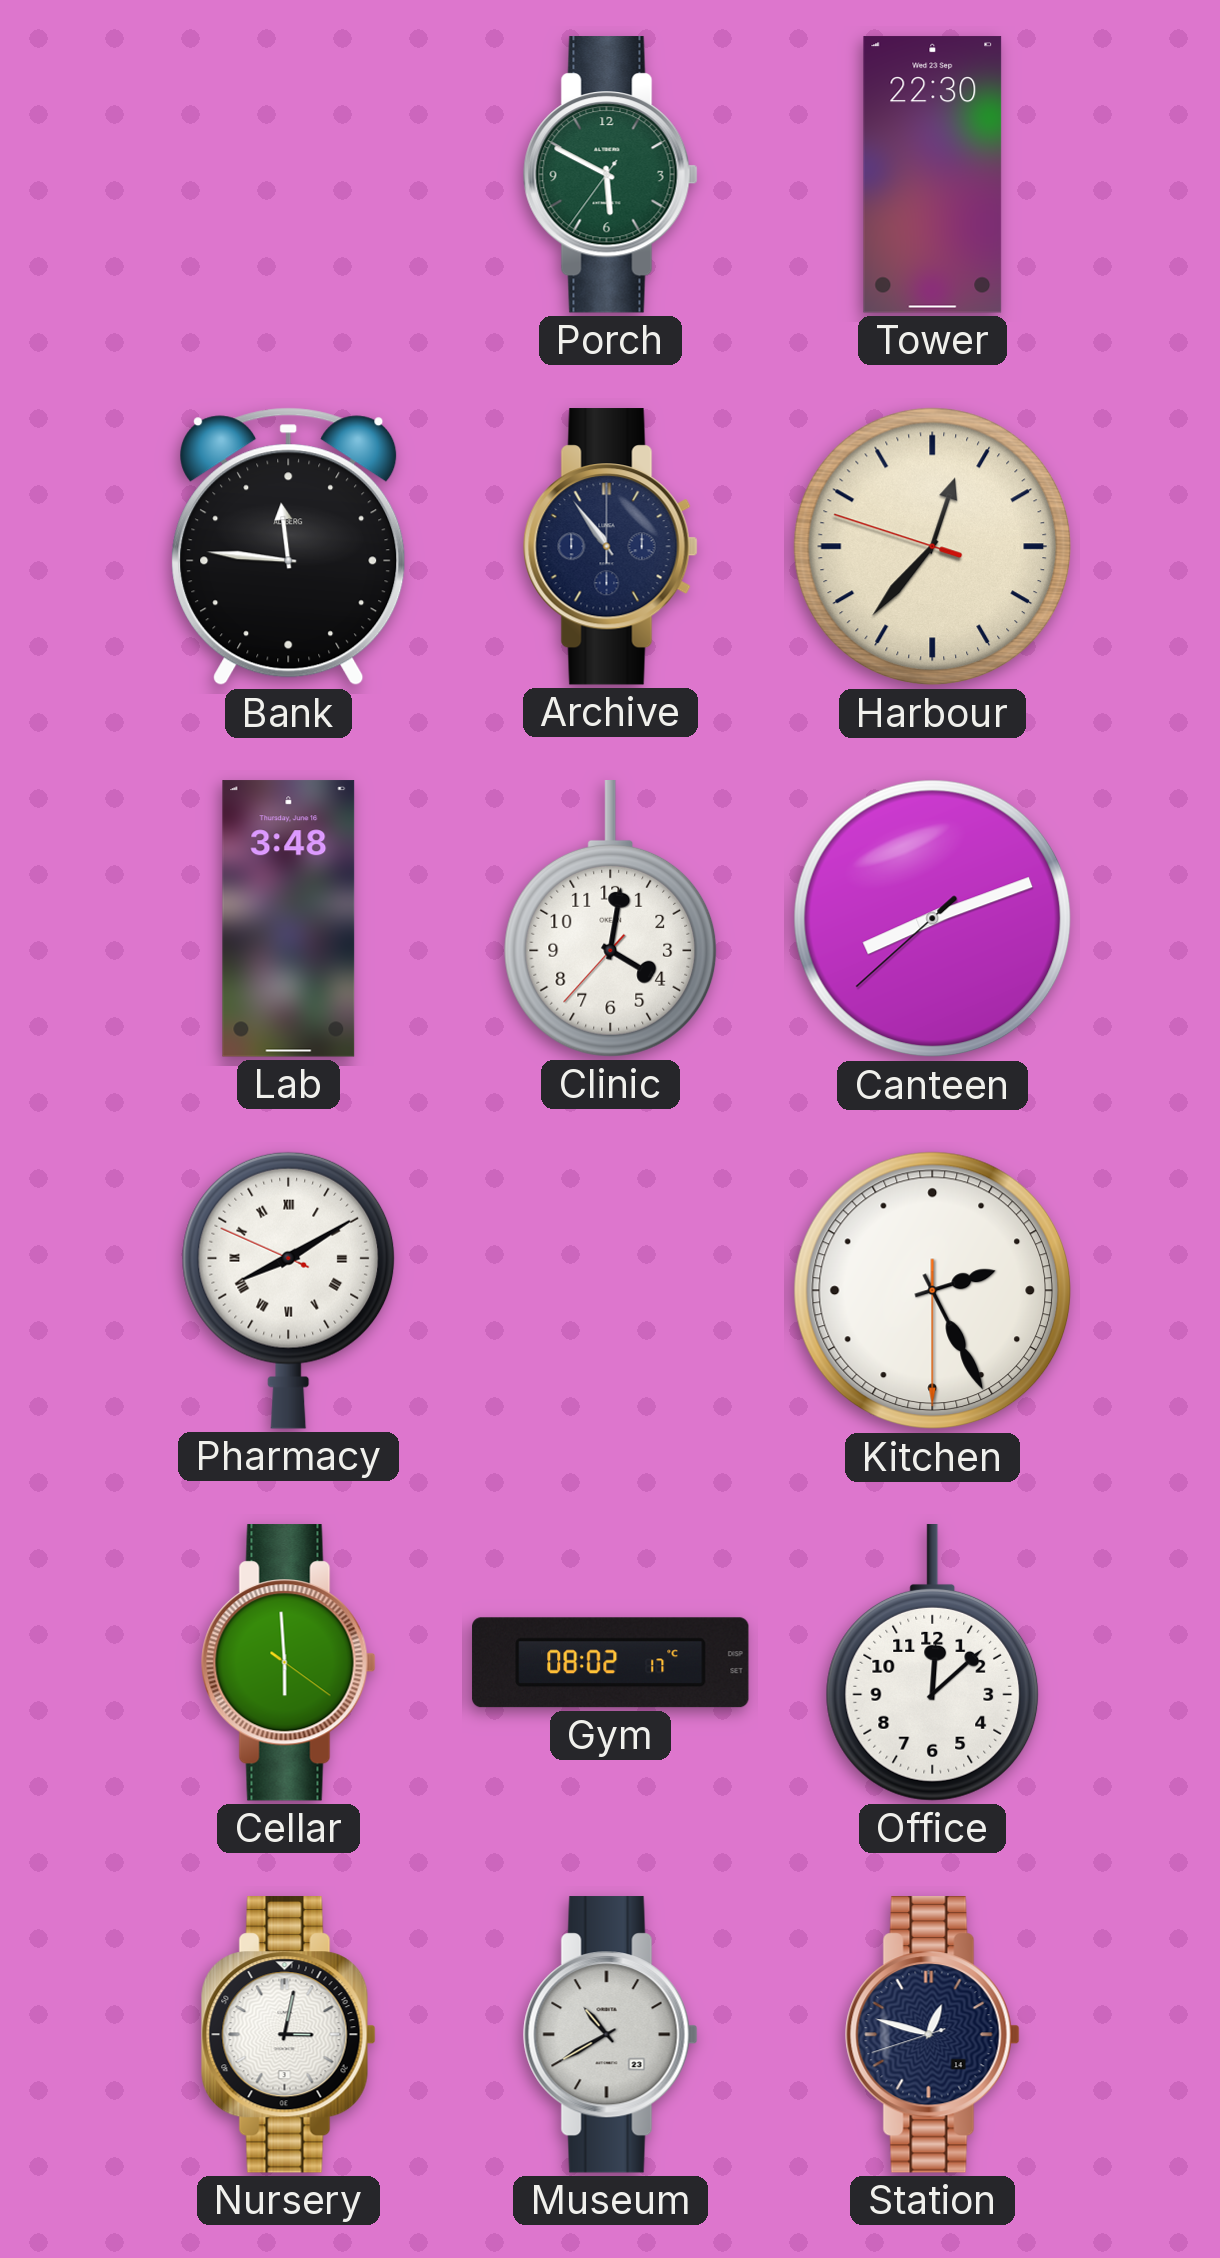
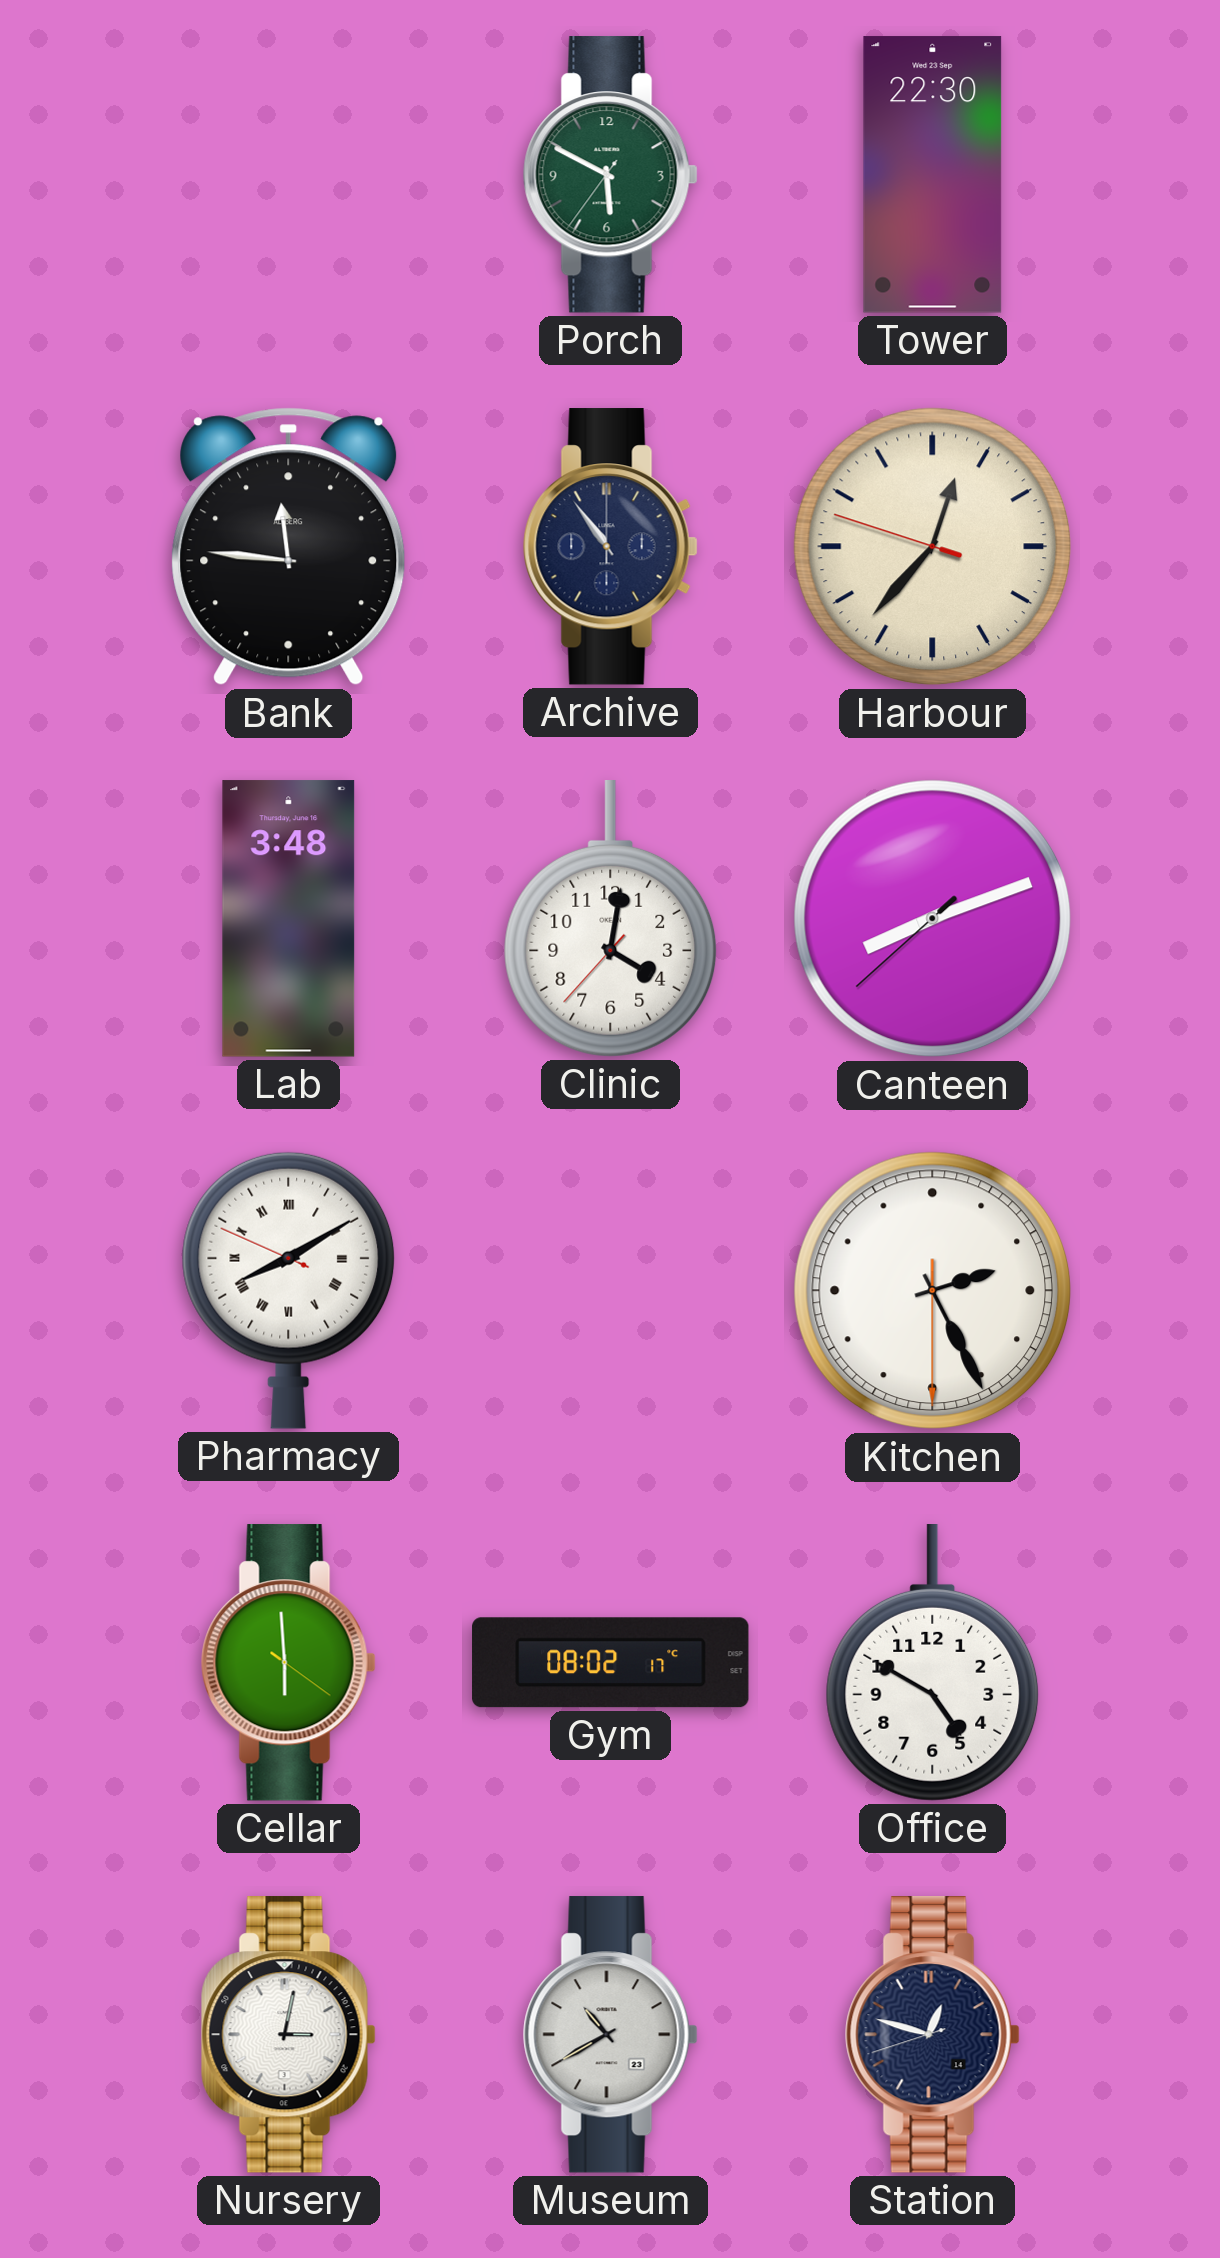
Office: 12:08 -> 4:50
